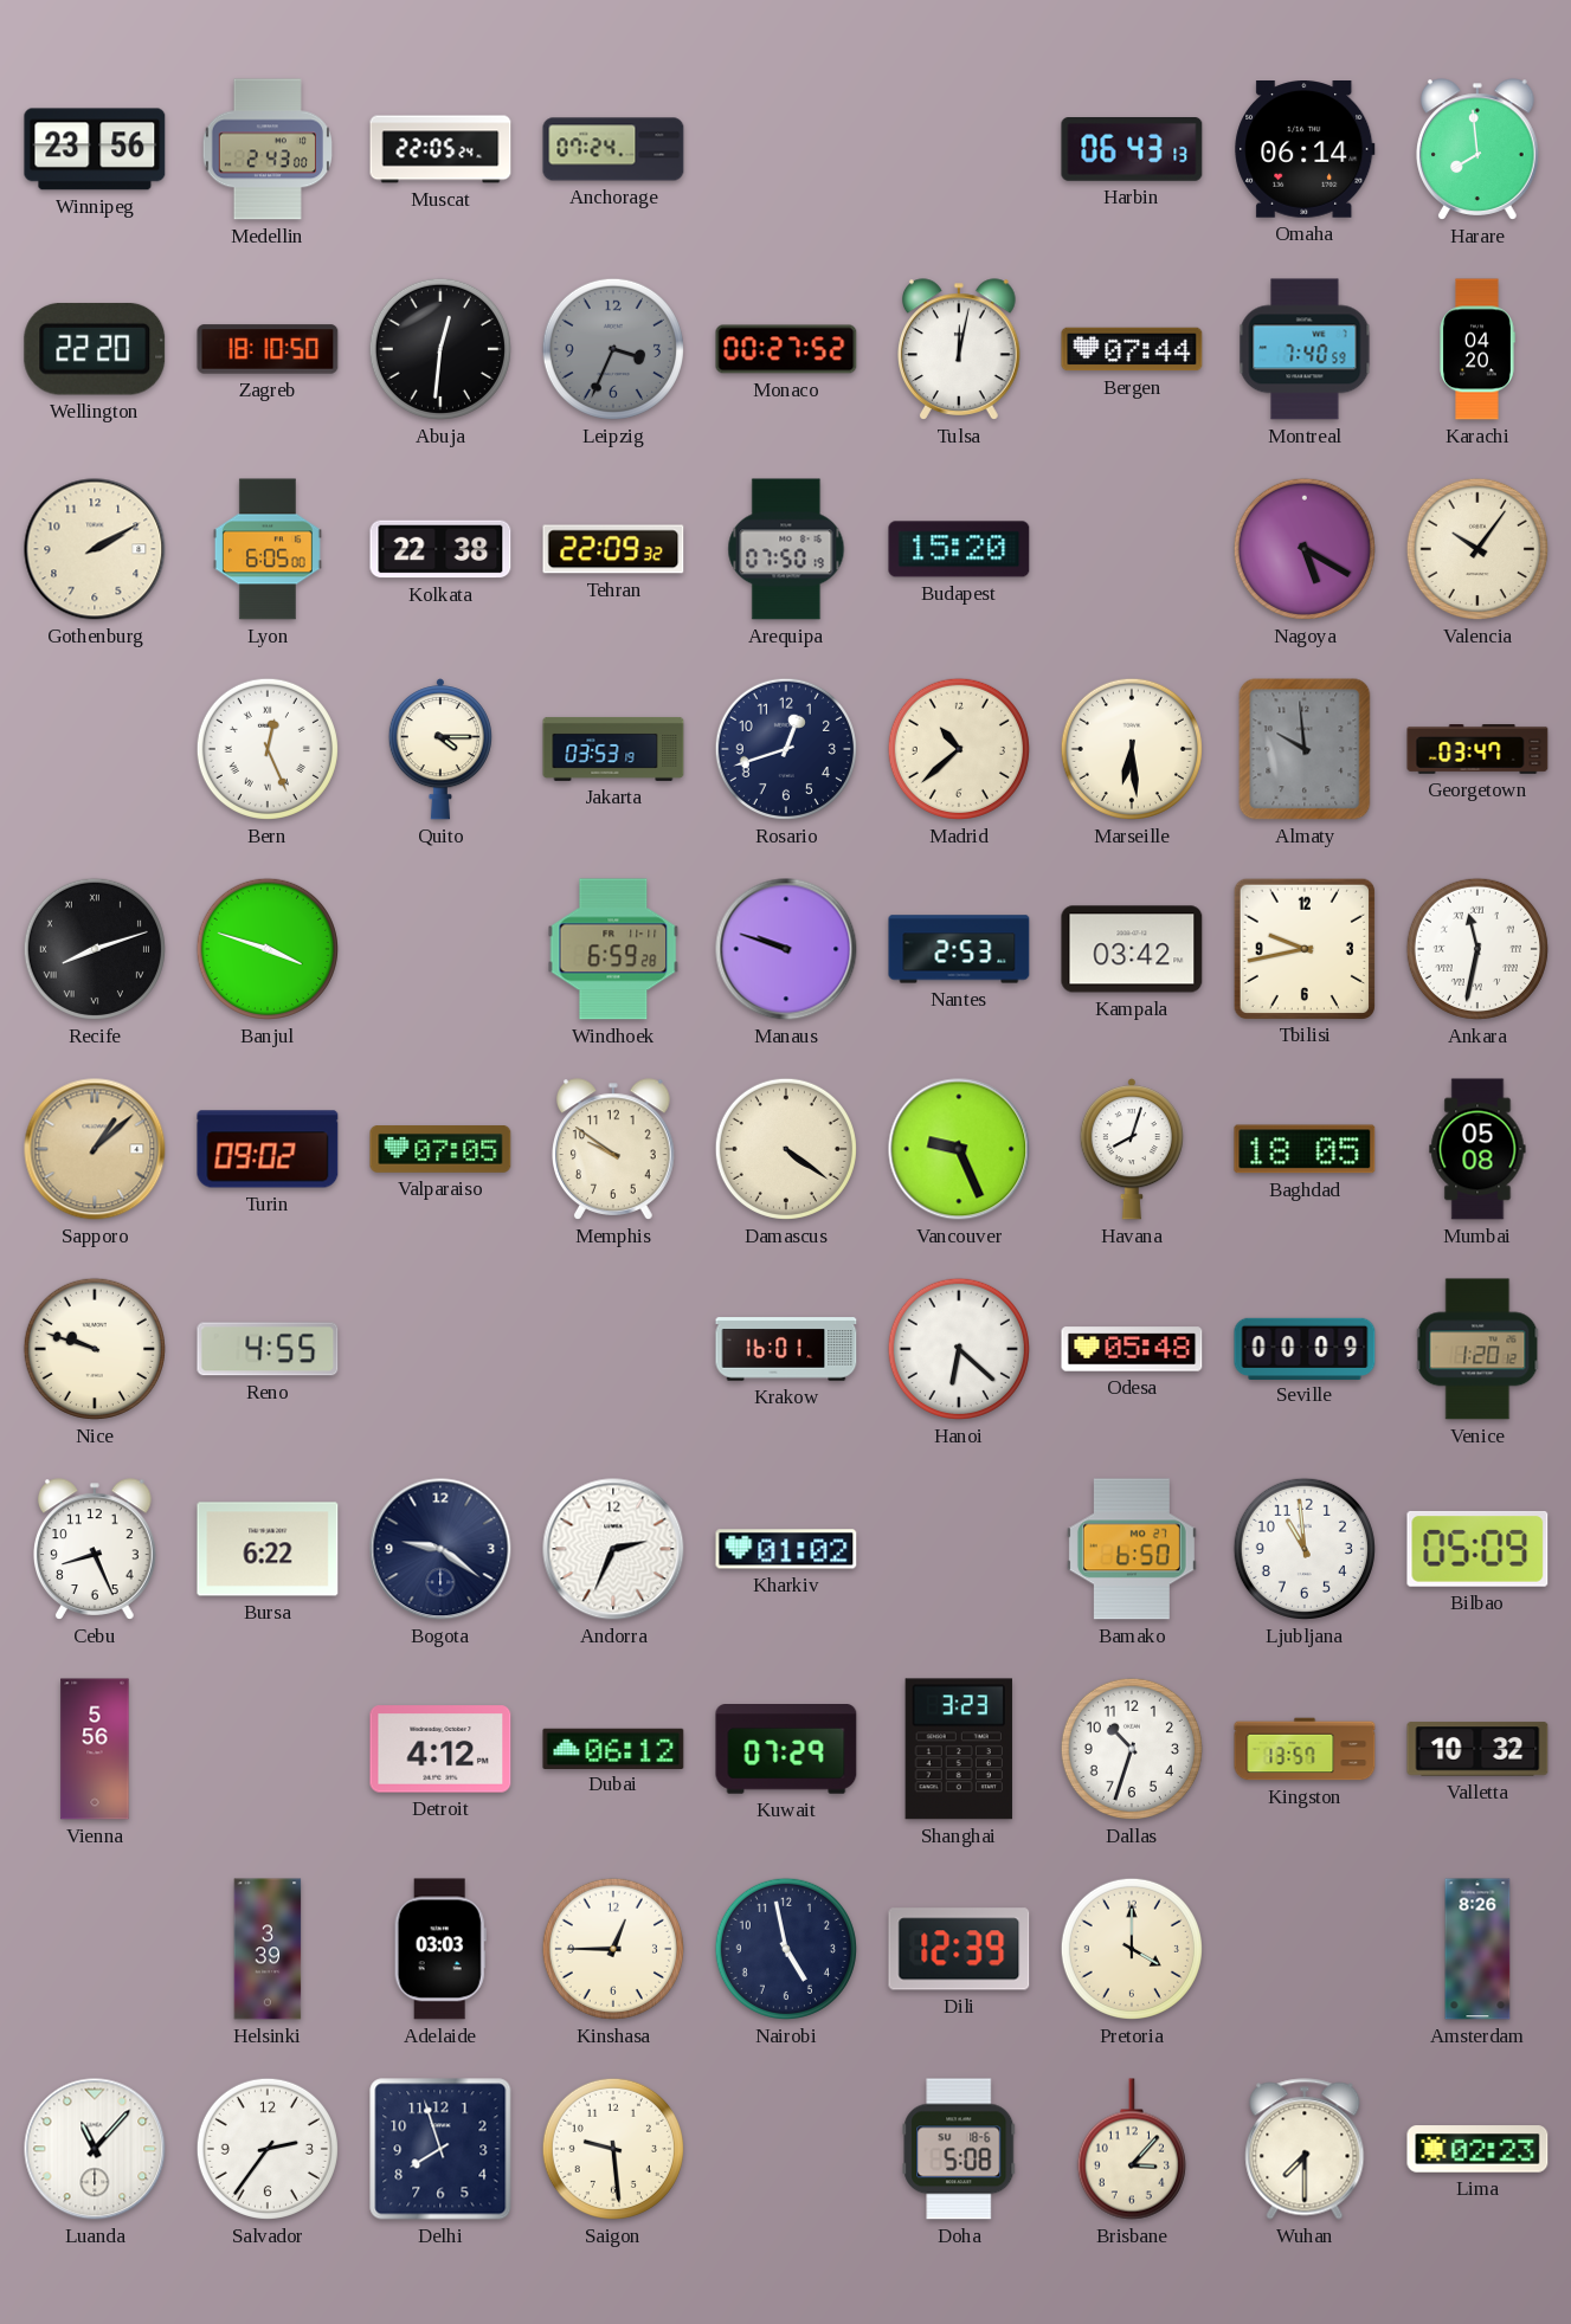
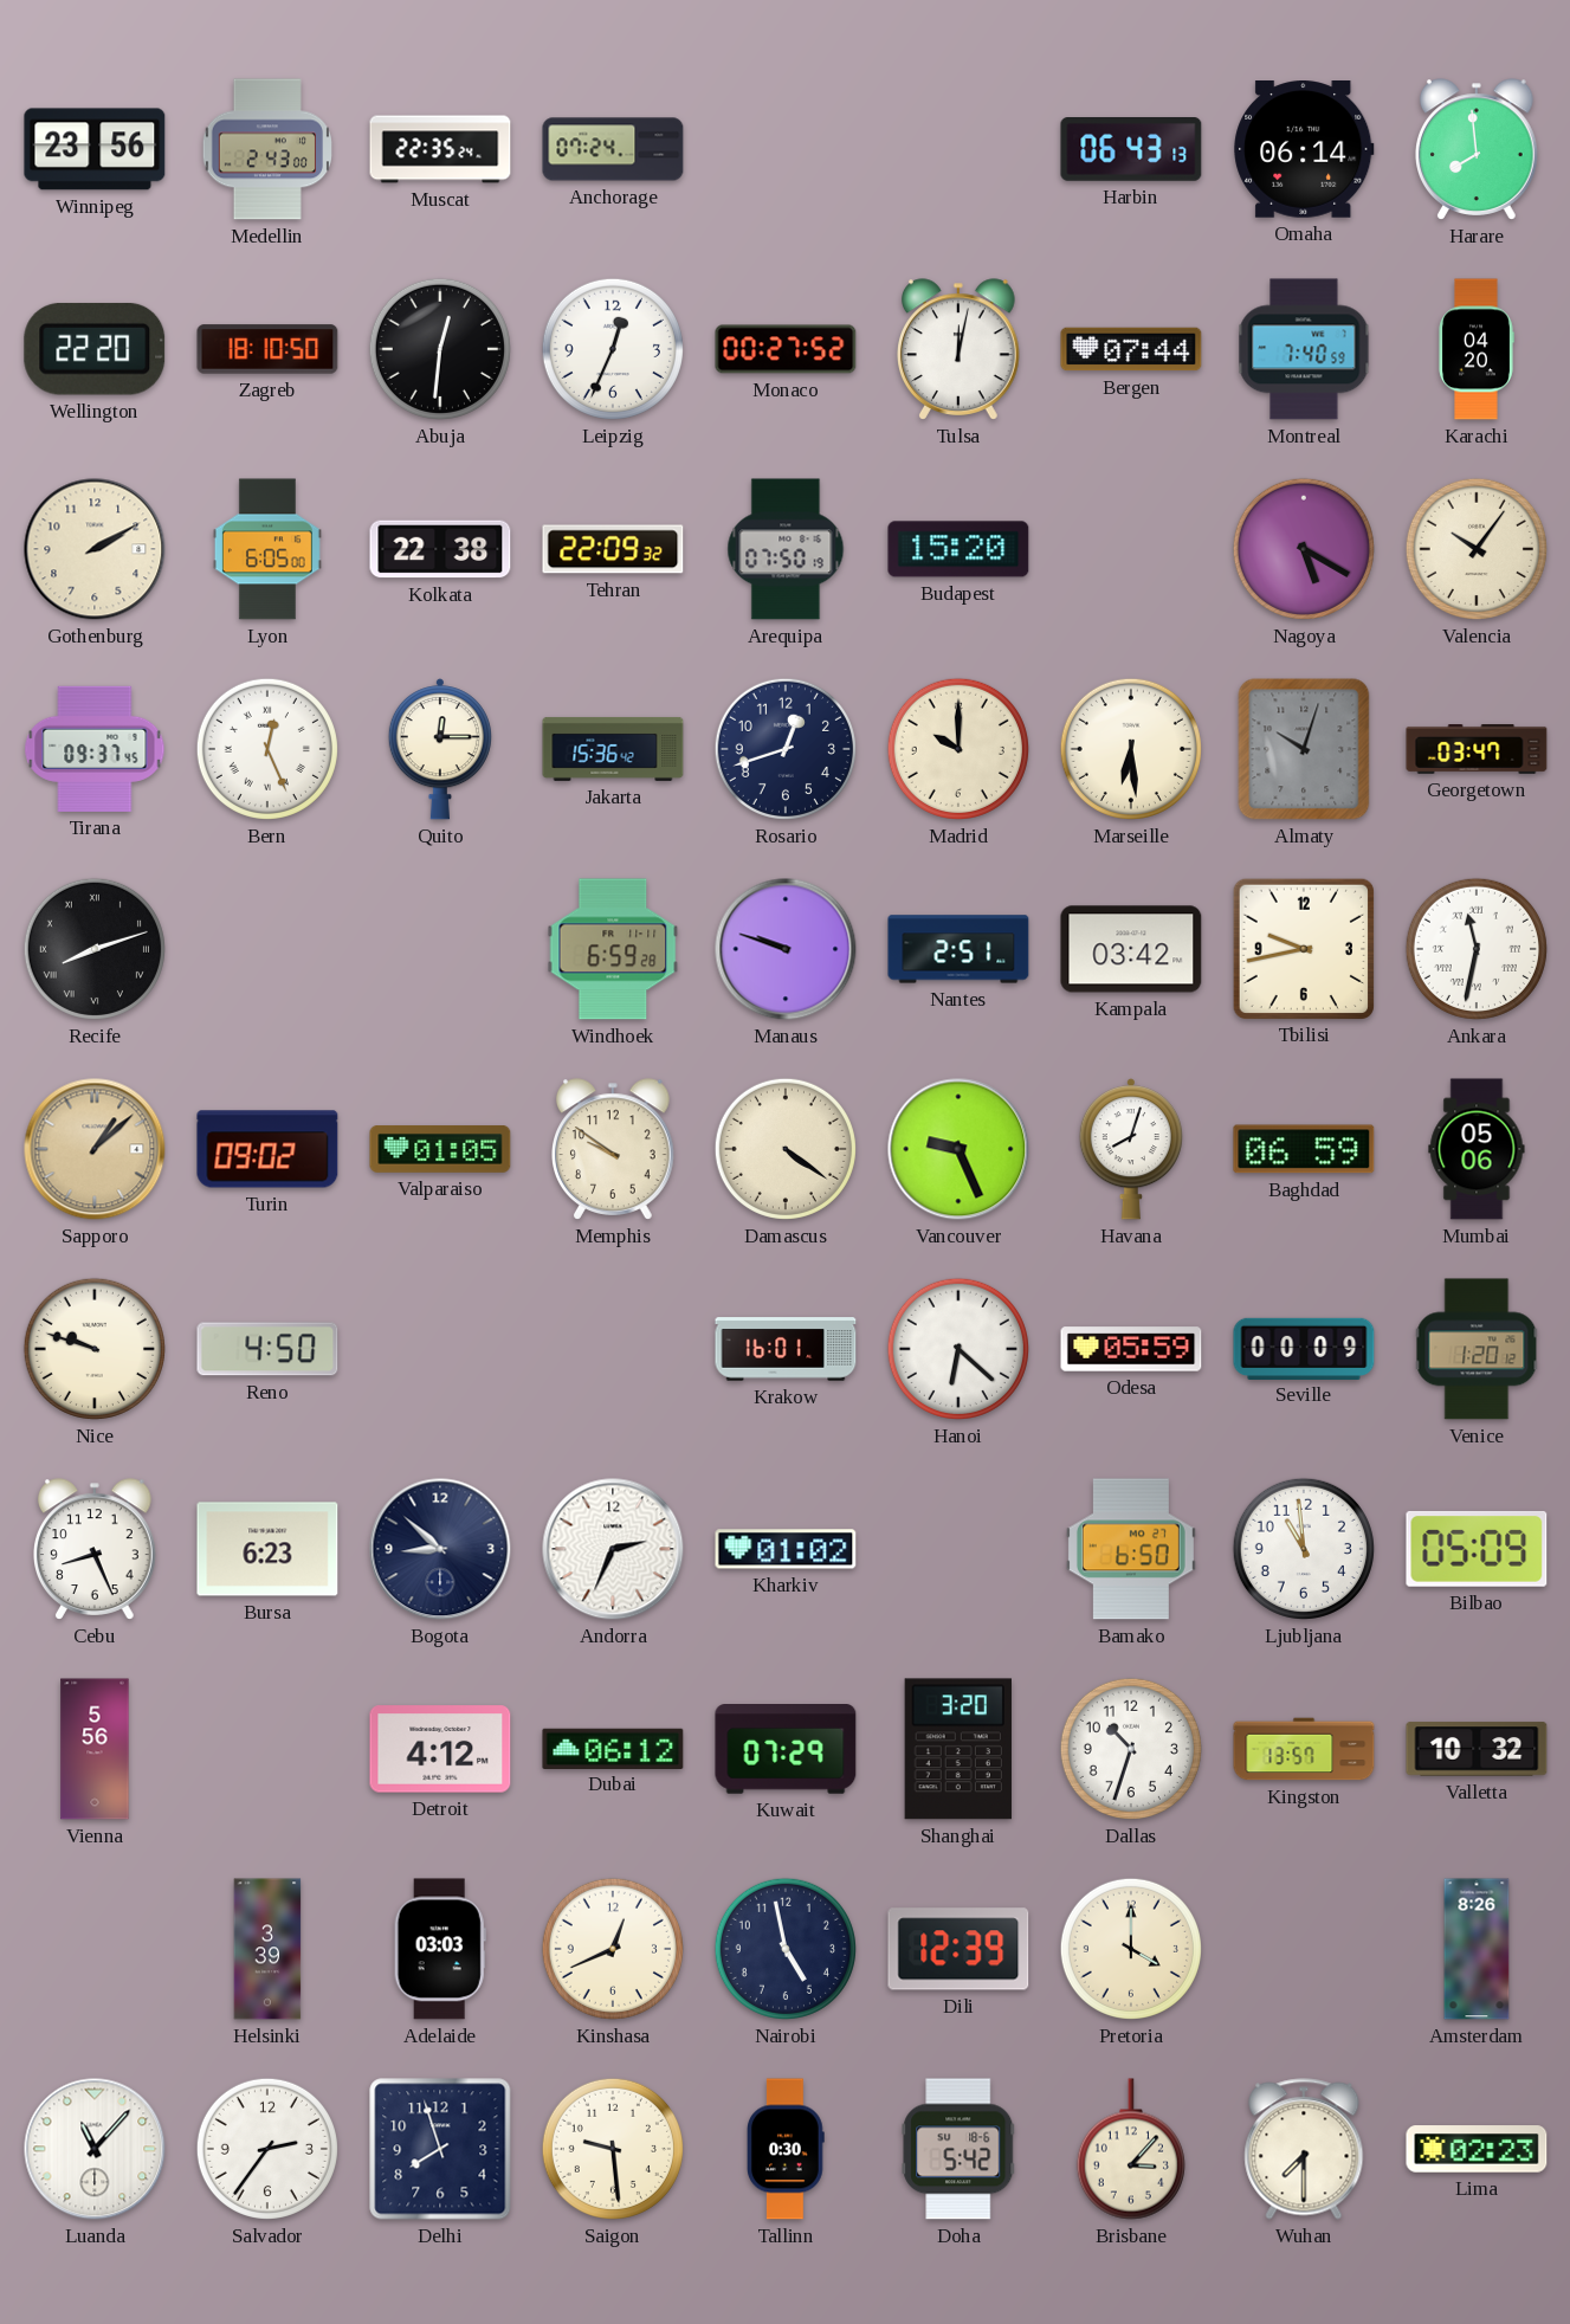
Muscat: 22:05 -> 22:35
Leipzig: 3:34 -> 12:34
Leipzig dial: grey -> white
Tirana: none -> 09:37
Quito: 4:15 -> 12:15
Jakarta: 03:53 -> 15:36
Madrid: 10:38 -> 10:00
Almaty: 9:59 -> 10:03
Banjul: 3:48 -> none
Nantes: 2:53 -> 2:51
Valparaiso: 07:05 -> 01:05
Baghdad: 18:05 -> 06:59
Mumbai: 05:08 -> 05:06
Reno: 4:55 -> 4:50
Odesa: 05:48 -> 05:59
Bursa: 6:22 -> 6:23
Bogota: 9:21 -> 8:52
Shanghai: 3:23 -> 3:20
Kinshasa: 12:45 -> 12:41
Tallinn: none -> 0:30
Doha: 5:08 -> 5:42
